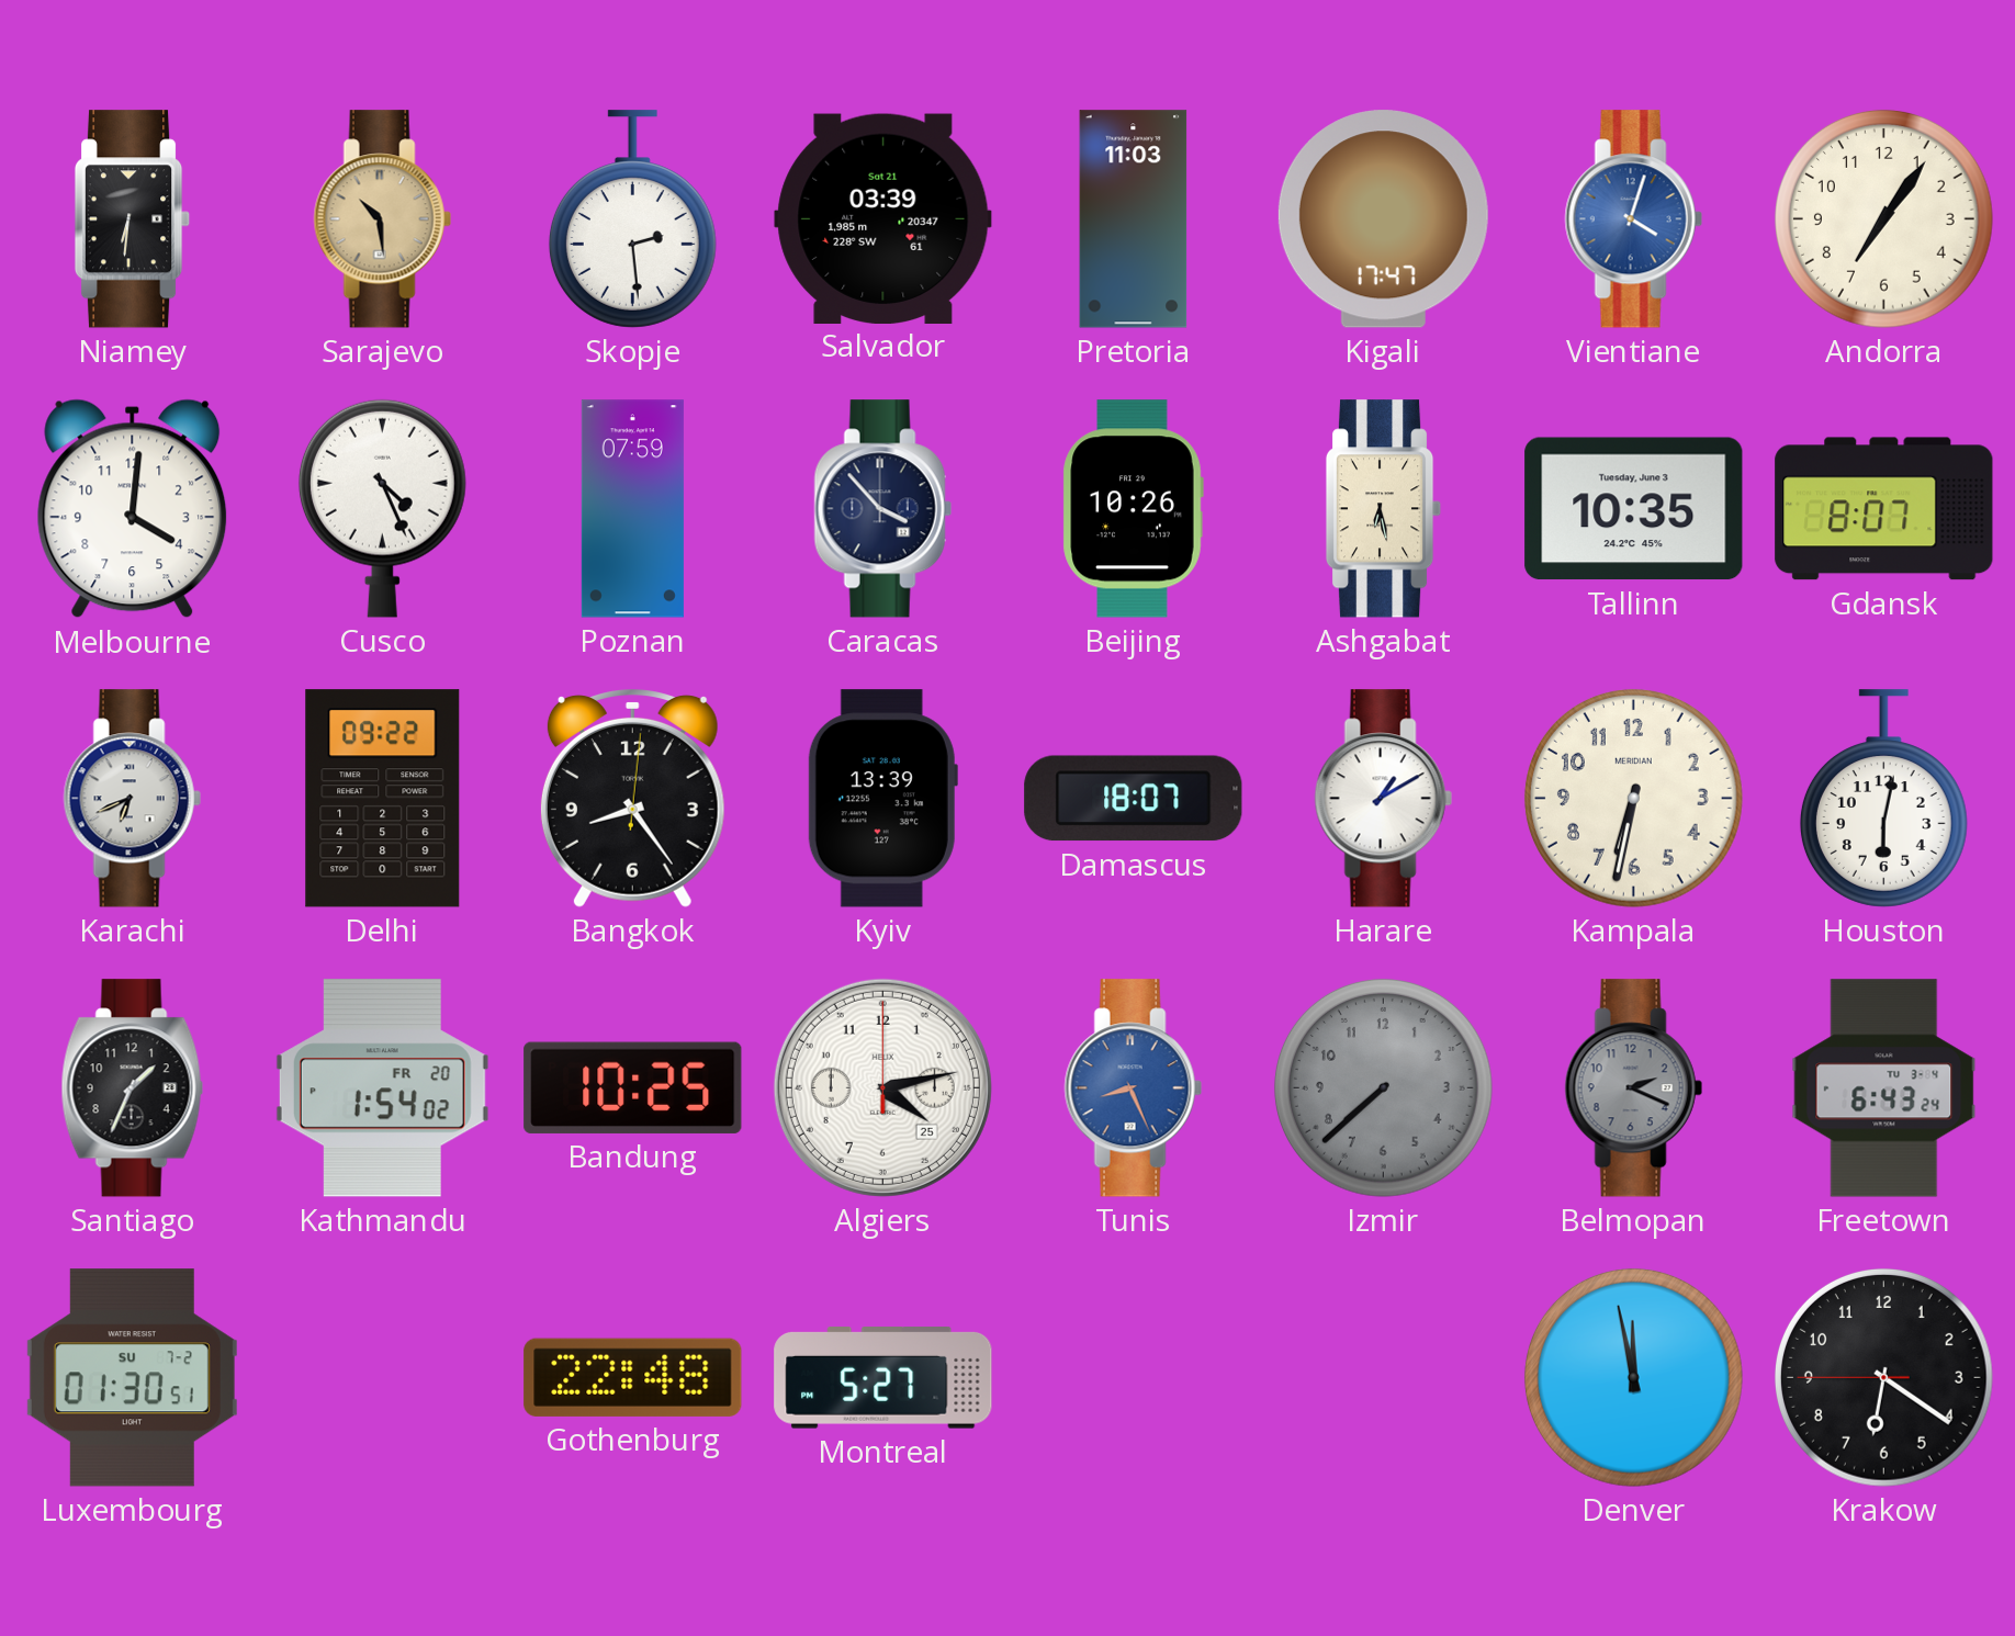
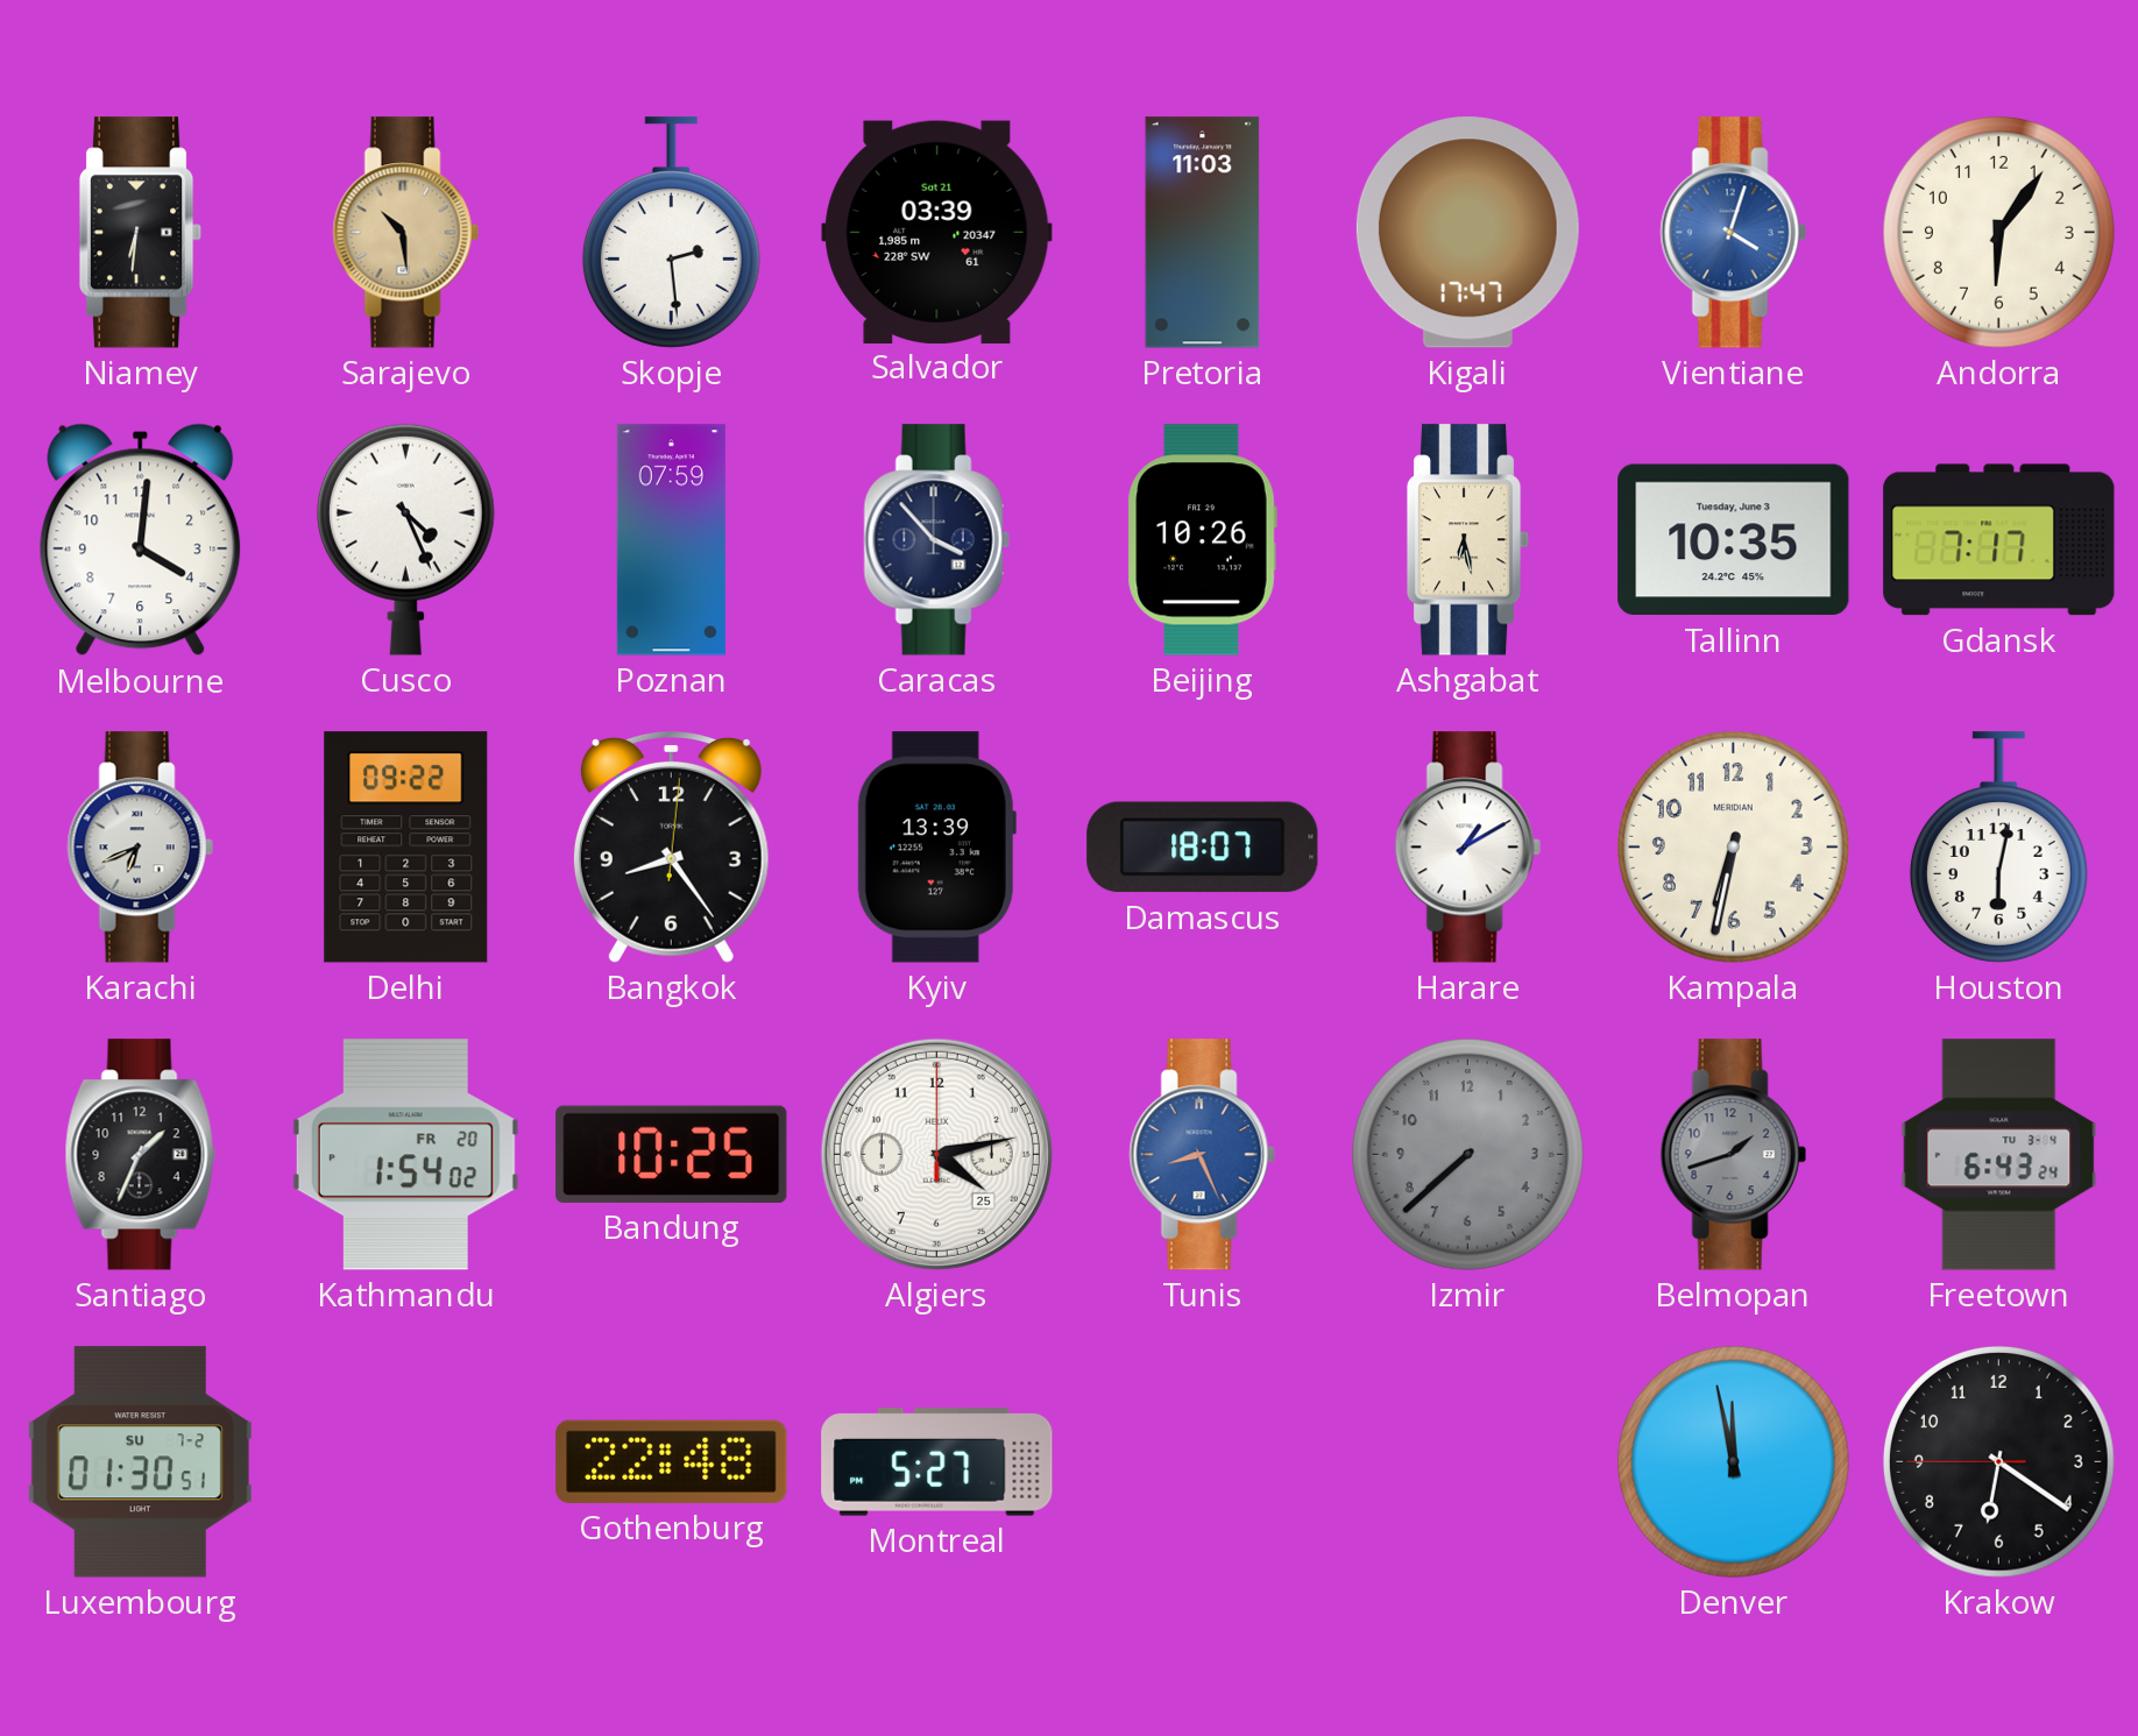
Andorra: 7:06 -> 6:06
Gdansk: 8:07 -> 7:17
Belmopan: 2:19 -> 1:42
